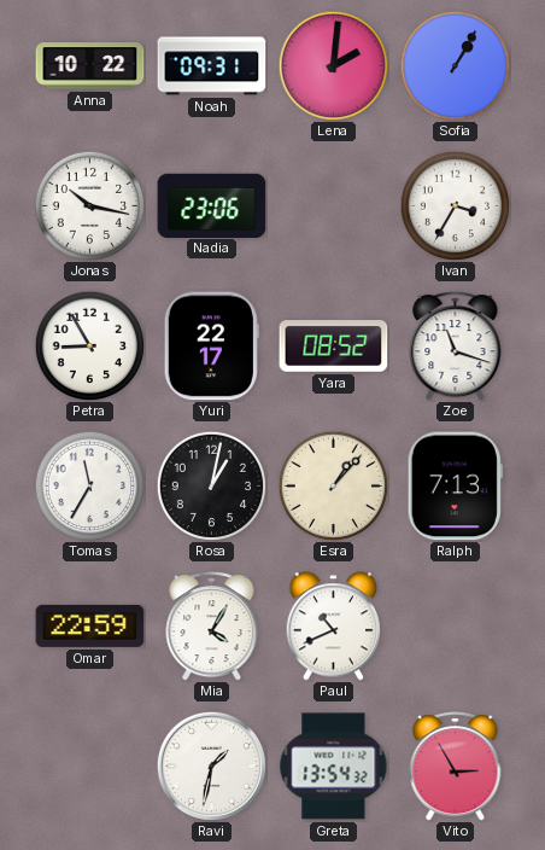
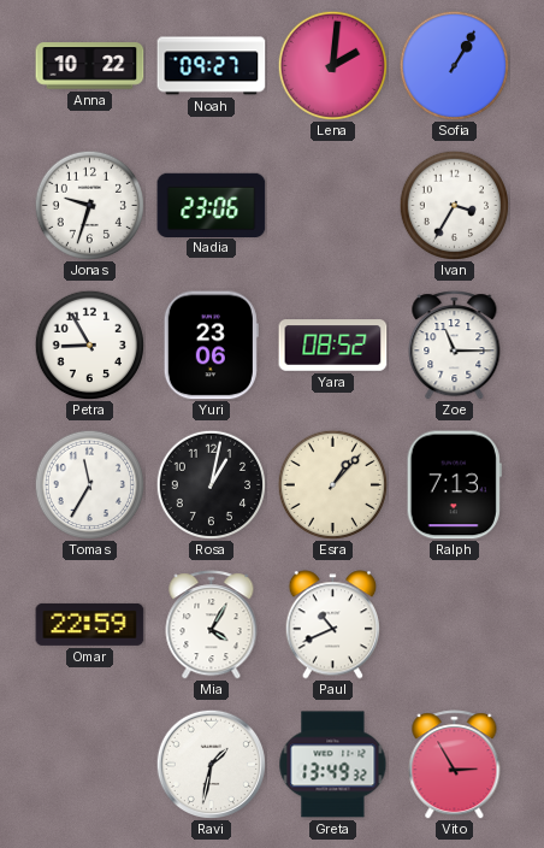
Noah: 09:31 -> 09:27
Jonas: 10:17 -> 9:33
Yuri: 22:17 -> 23:06
Zoe: 11:18 -> 11:15
Greta: 13:54 -> 13:49
